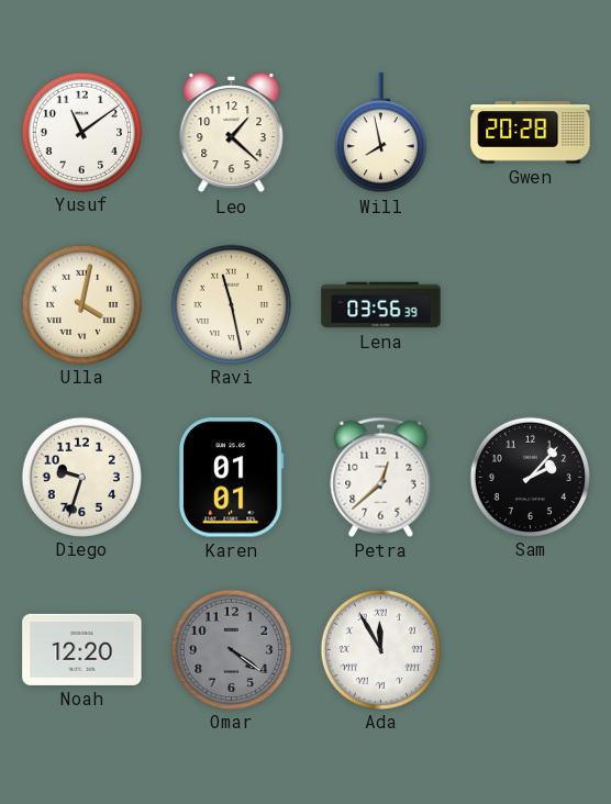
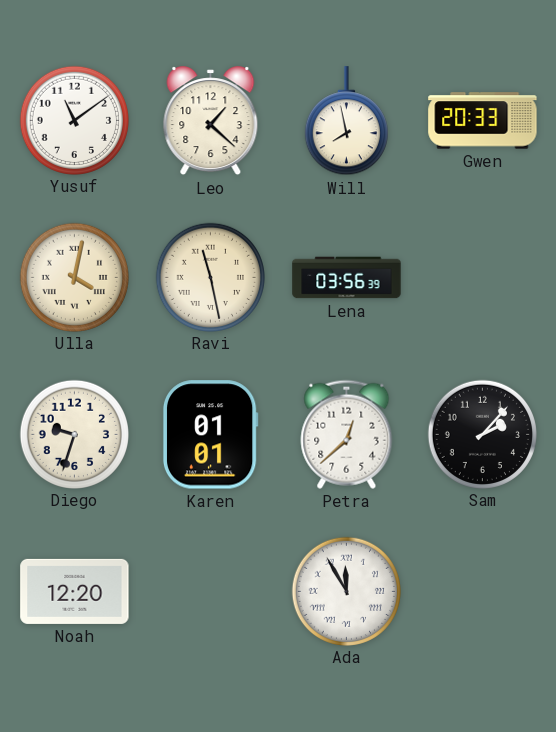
Gwen: 20:28 -> 20:33
Omar: 4:21 -> none
